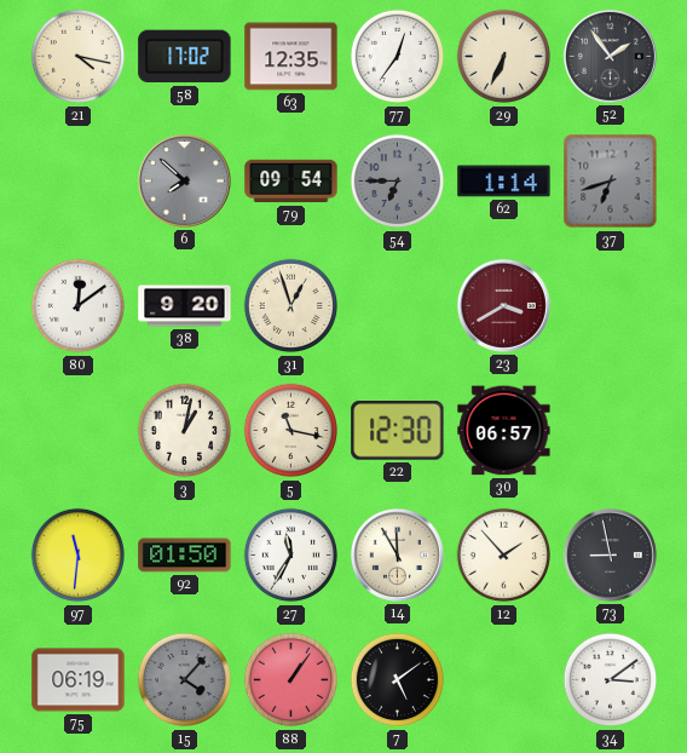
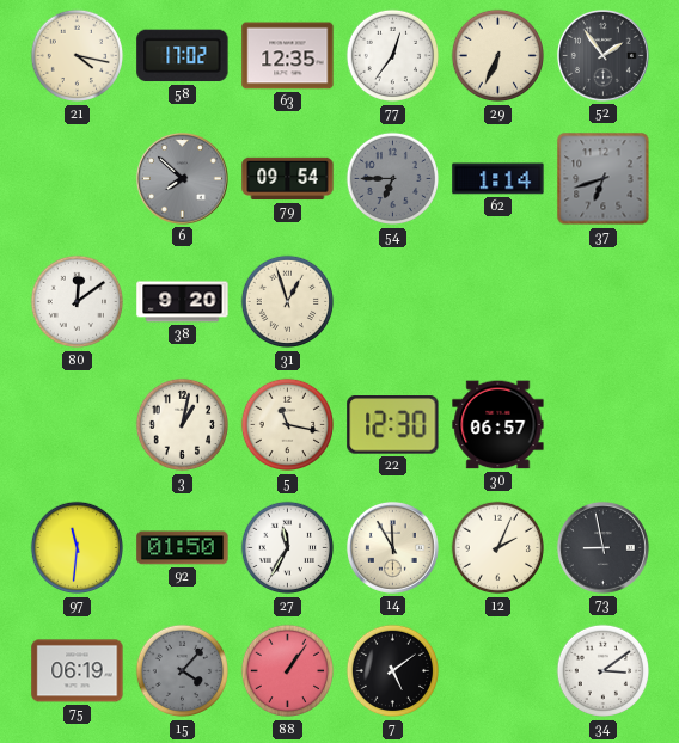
23: 3:40 -> none
12: 1:53 -> 2:04
